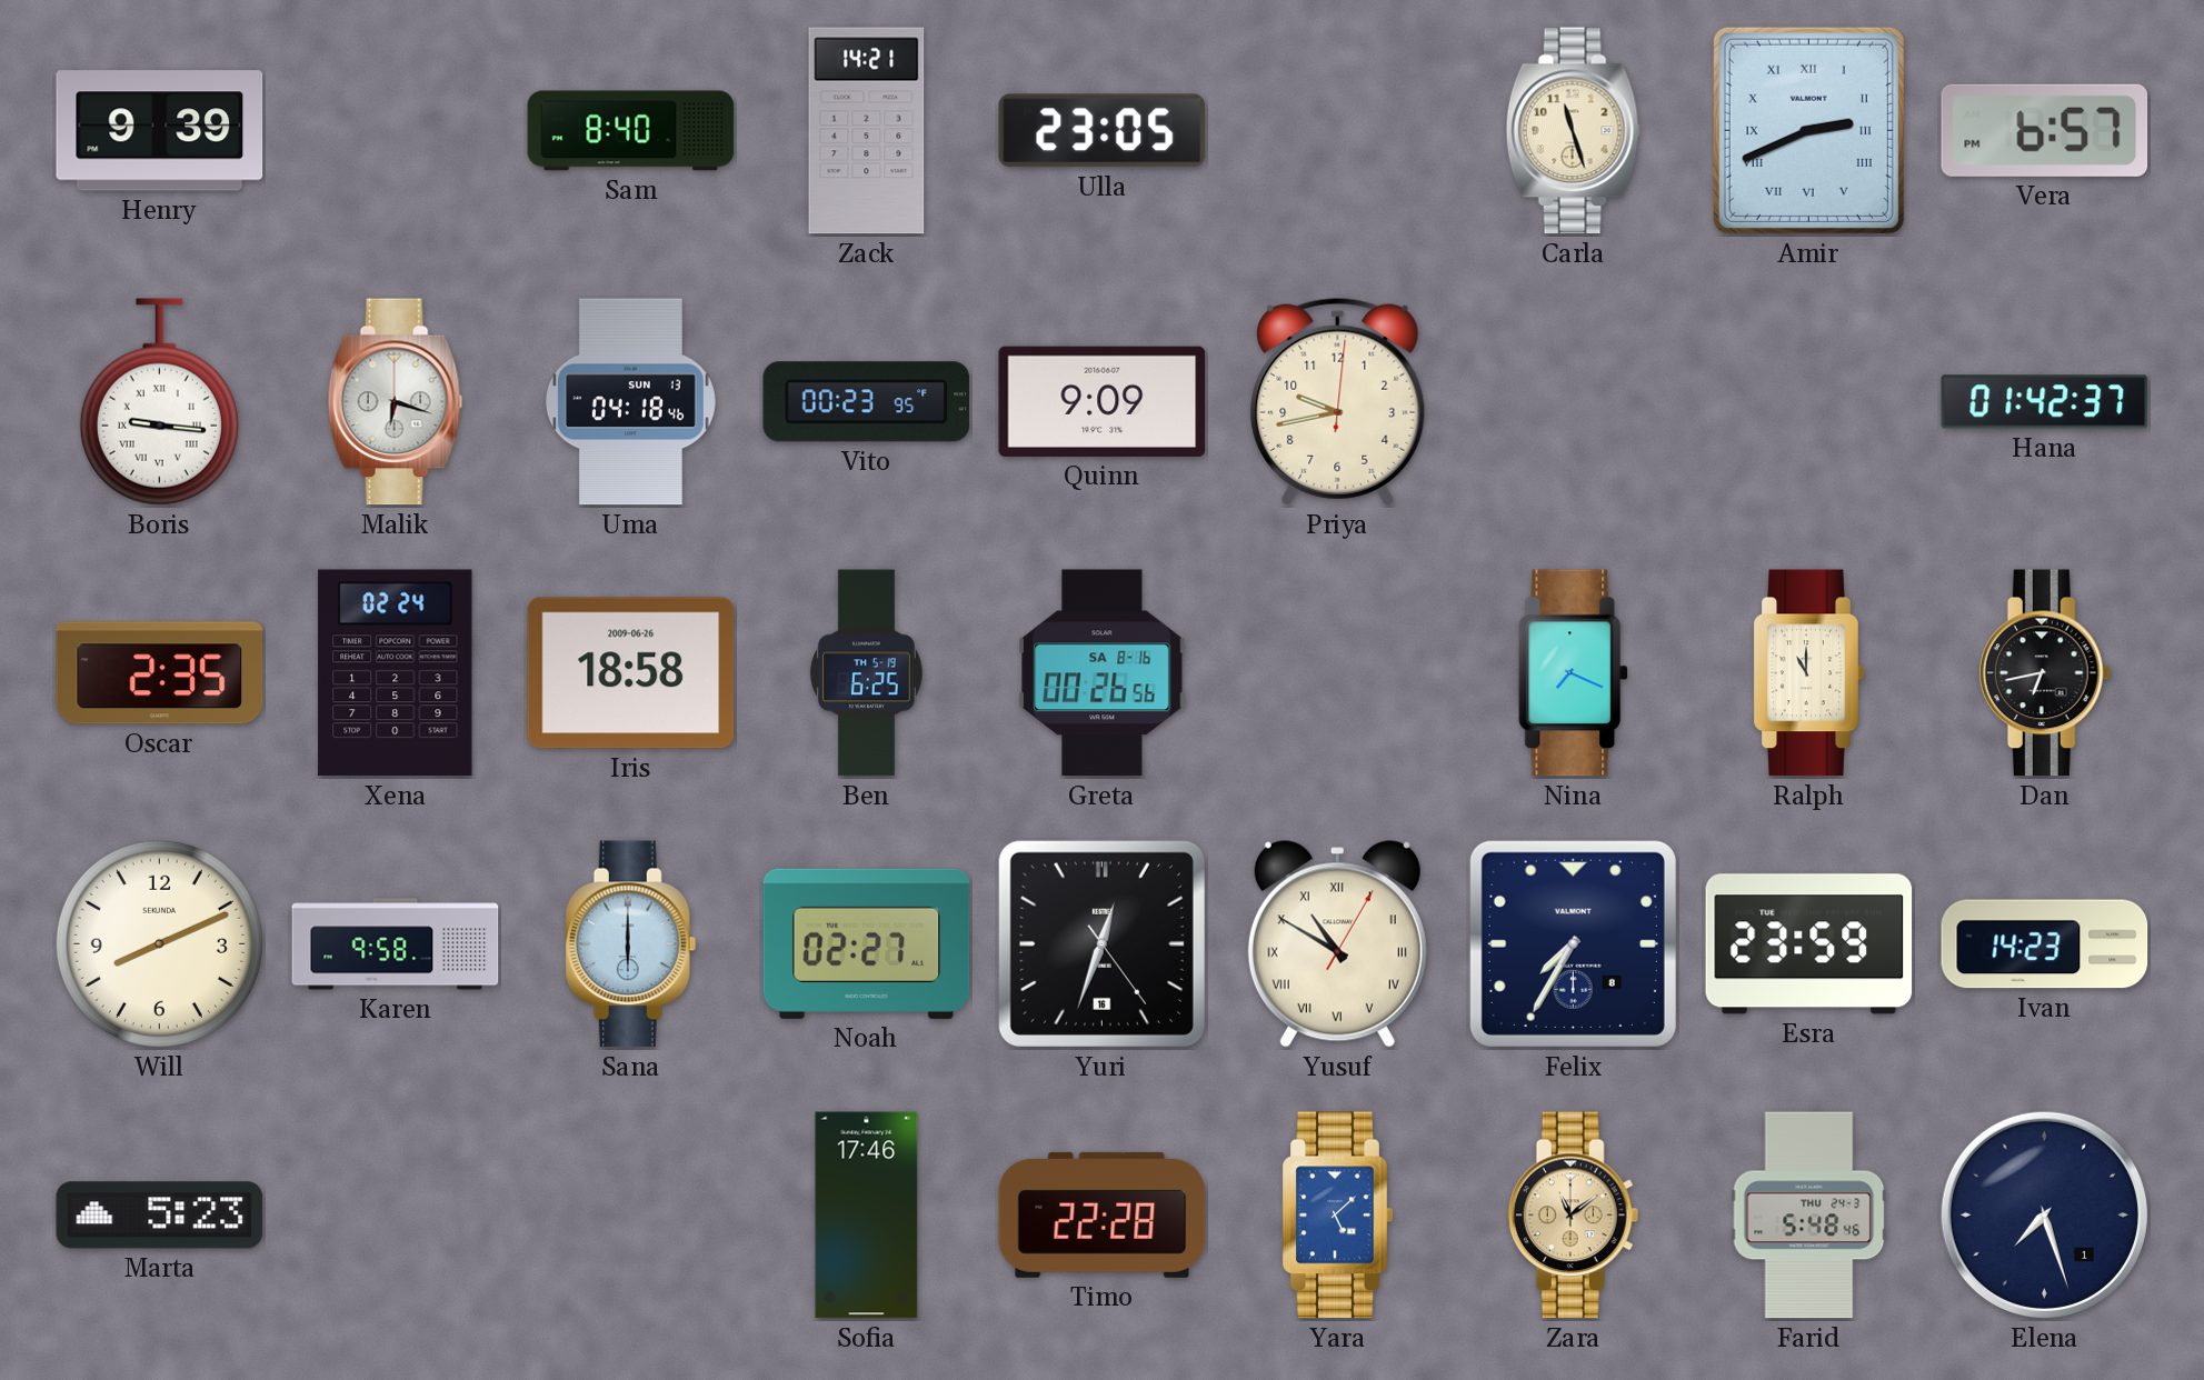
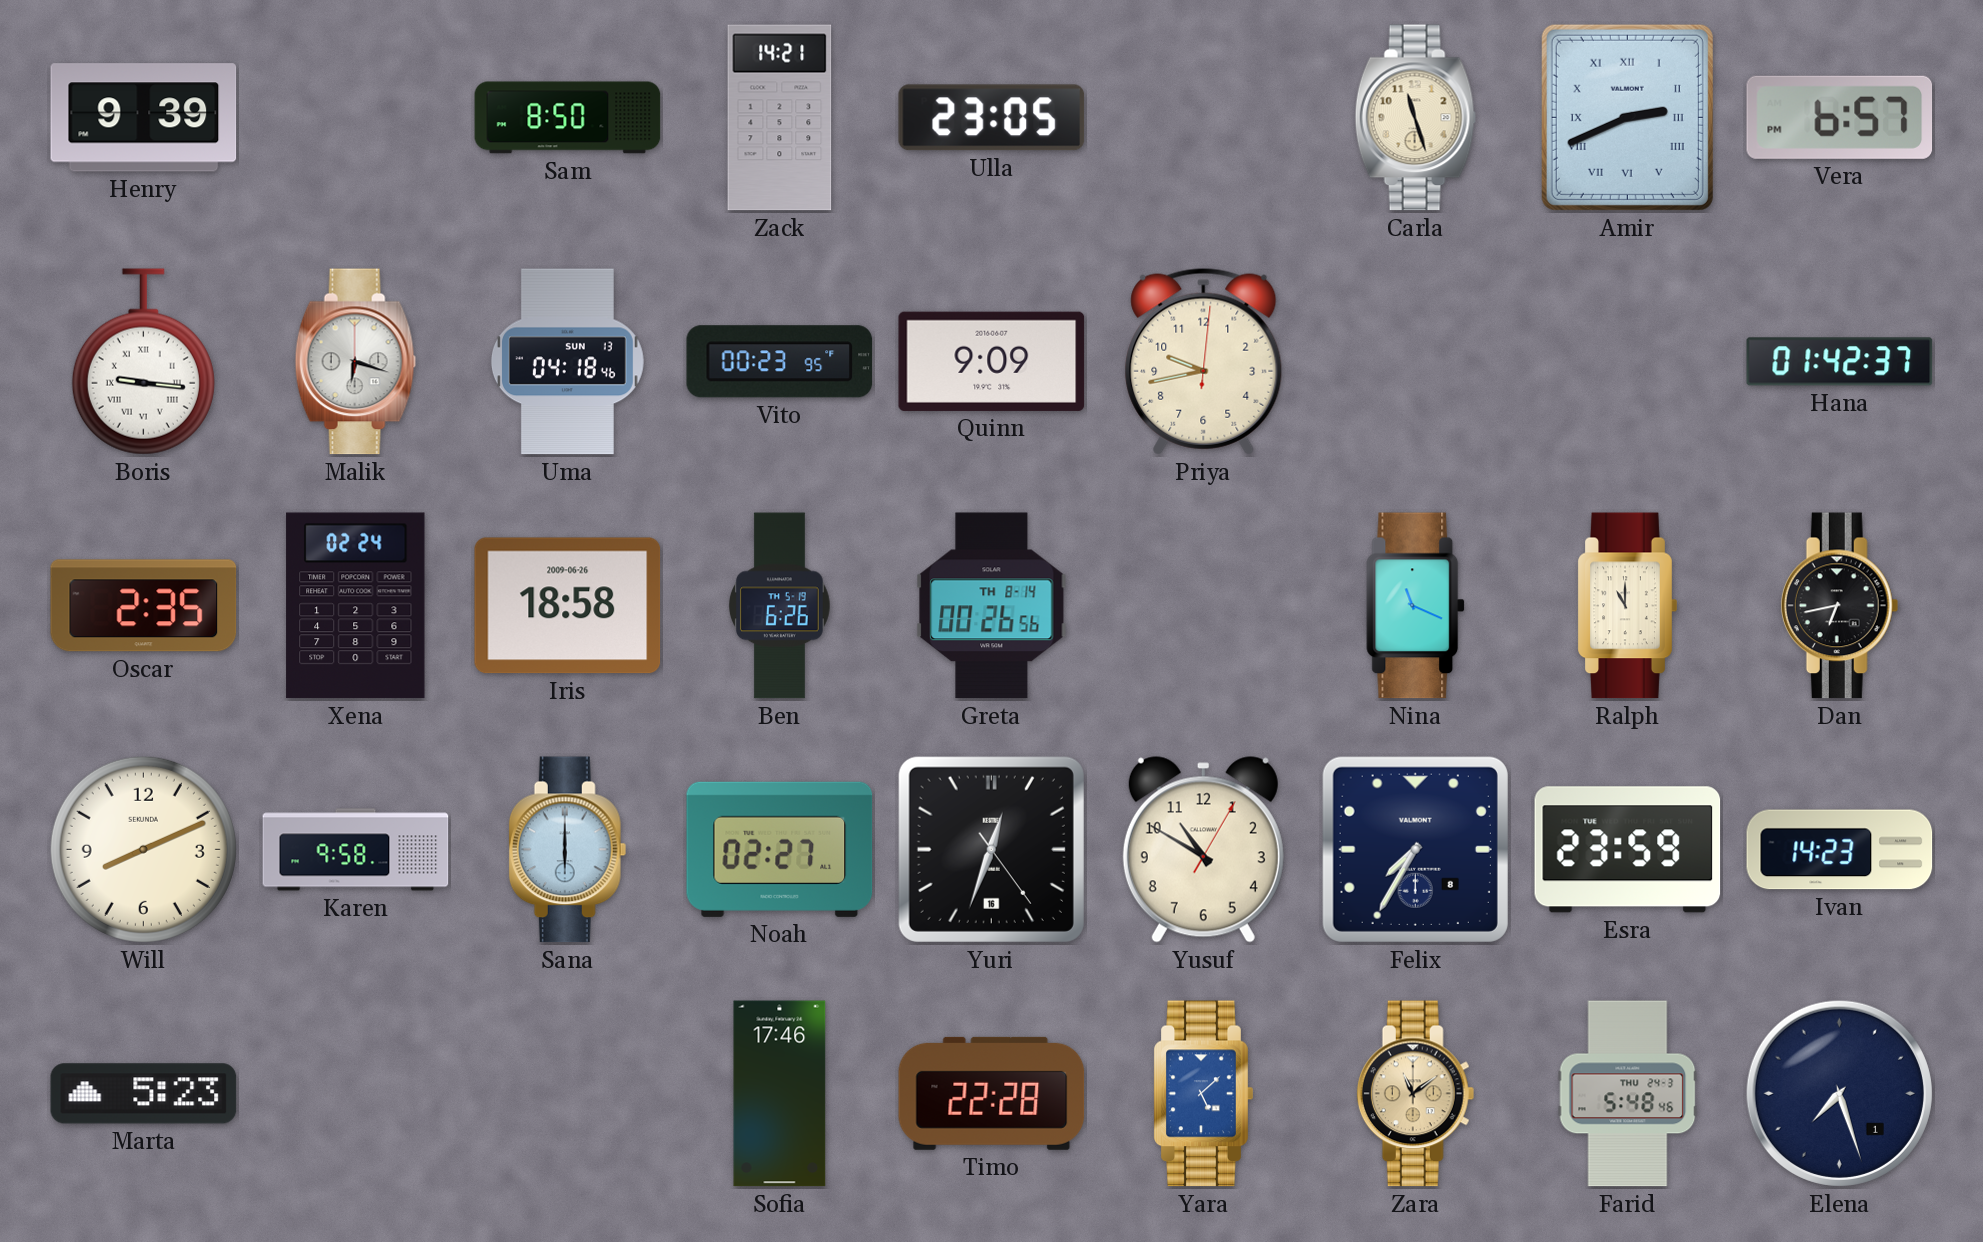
Sam: 8:40 -> 8:50
Ben: 6:25 -> 6:26
Greta date: SA 8-16 -> TH 8-14
Nina: 7:19 -> 11:19
Yusuf numerals: Roman -> Arabic
